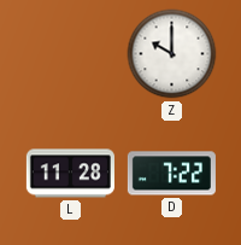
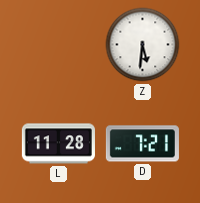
Z: 10:00 -> 5:31
D: 7:22 -> 7:21
